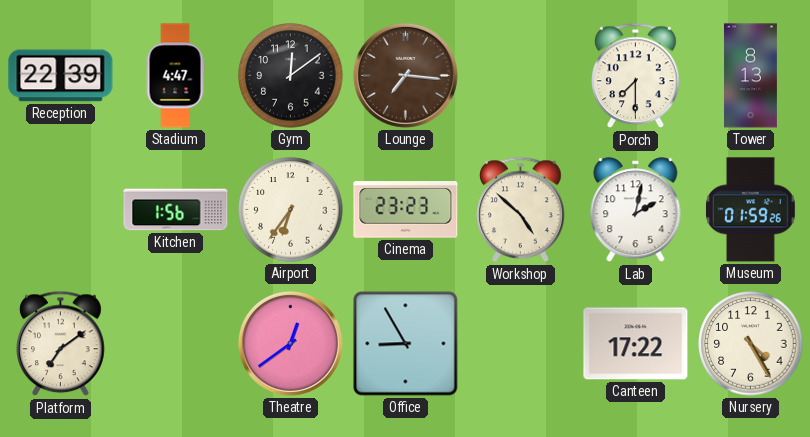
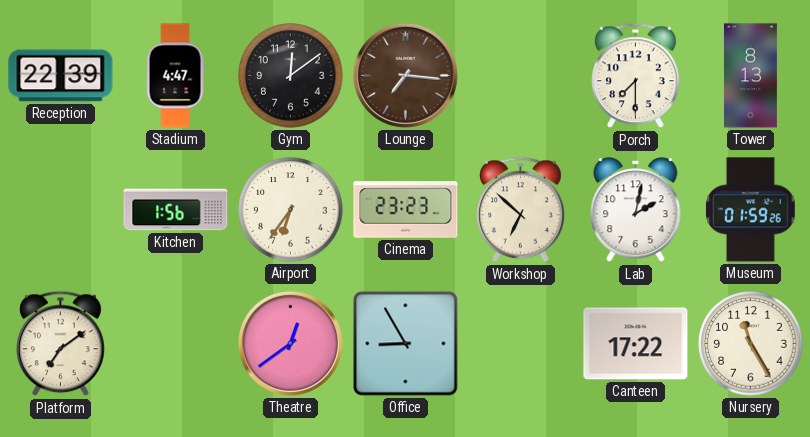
Workshop: 4:52 -> 6:52
Nursery: 4:25 -> 11:25
